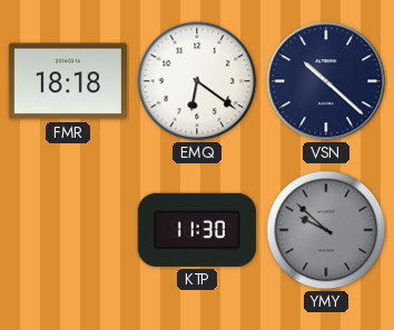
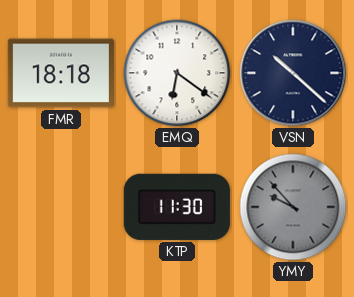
YMY: 9:52 -> 9:53
